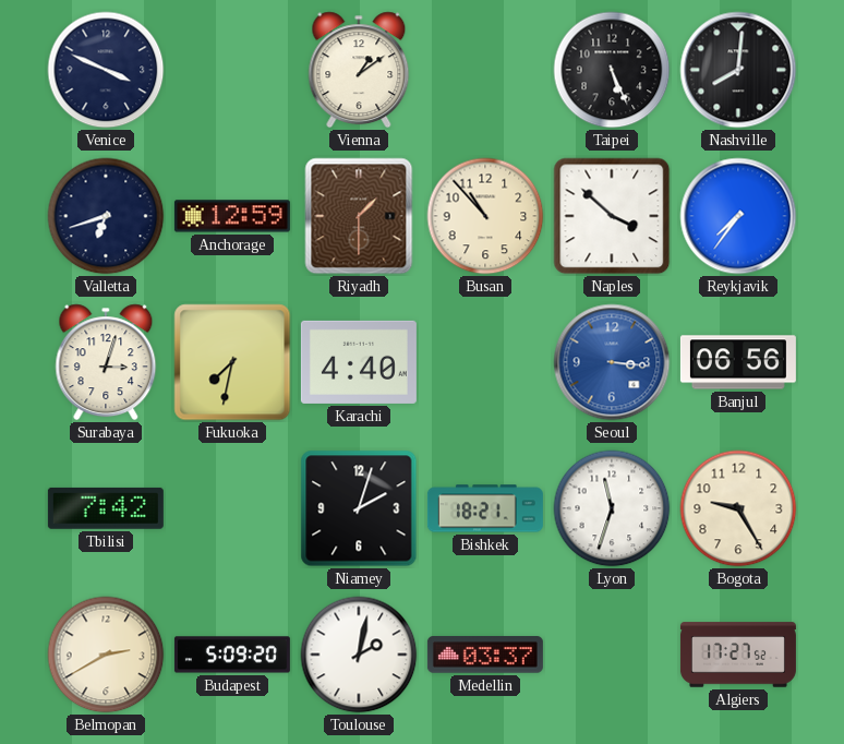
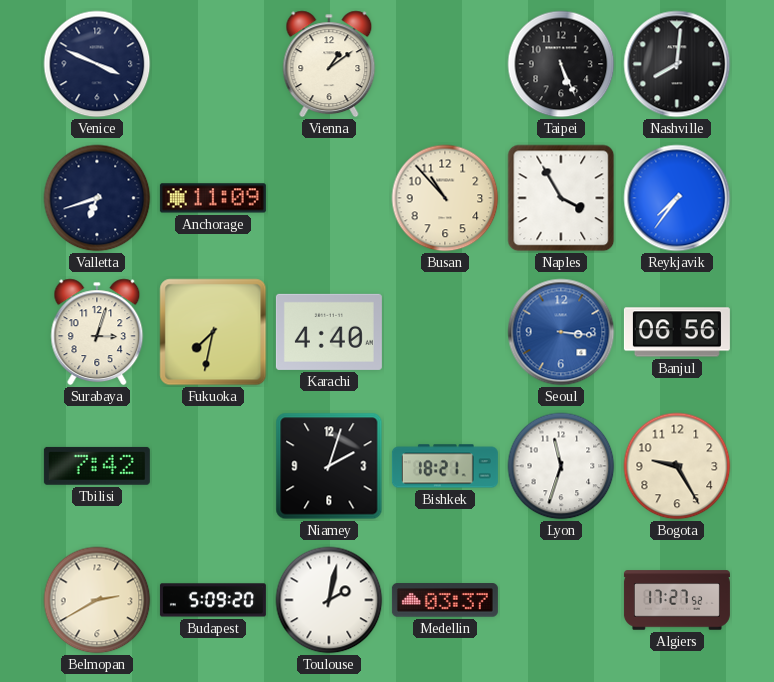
Anchorage: 12:59 -> 11:09
Riyadh: 1:30 -> none
Naples: 3:52 -> 3:55
